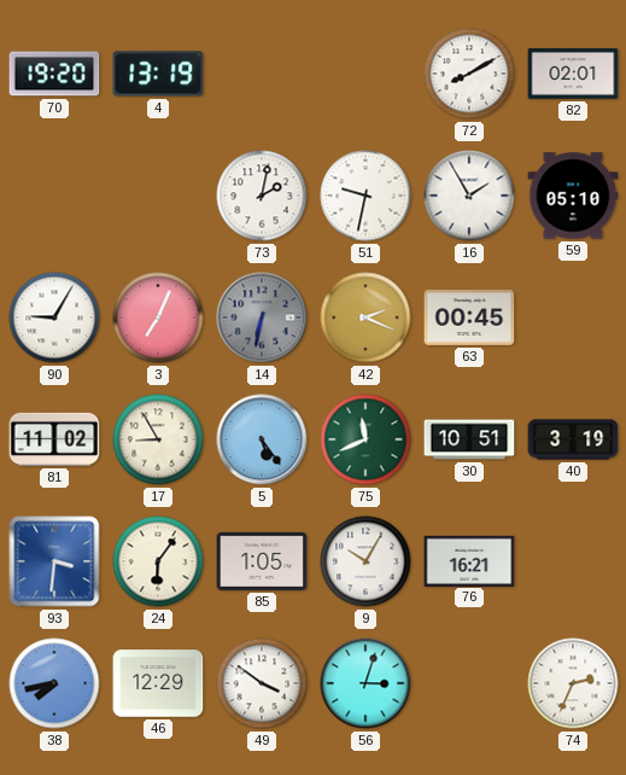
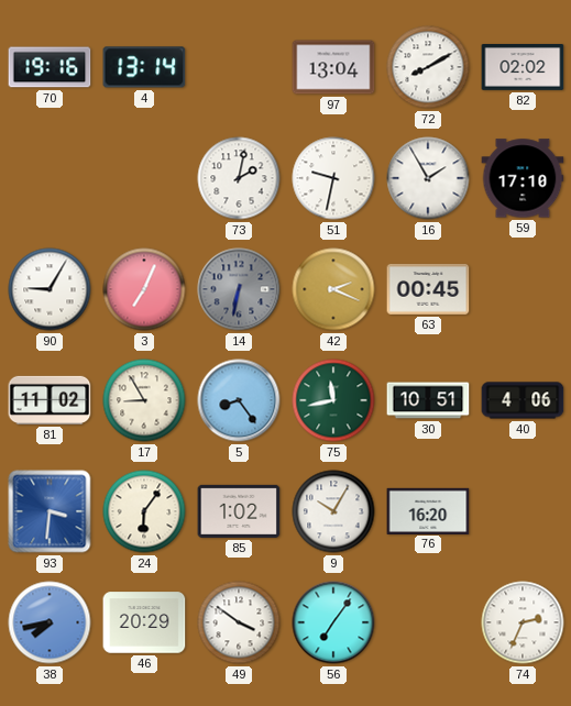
70: 19:20 -> 19:16
4: 13:19 -> 13:14
97: none -> 13:04
82: 02:01 -> 02:02
59: 05:10 -> 17:10
5: 5:24 -> 8:24
75: 11:41 -> 11:43
40: 3:19 -> 4:06
85: 1:05 -> 1:02
76: 16:21 -> 16:20
46: 12:29 -> 20:29
56: 3:03 -> 7:06
